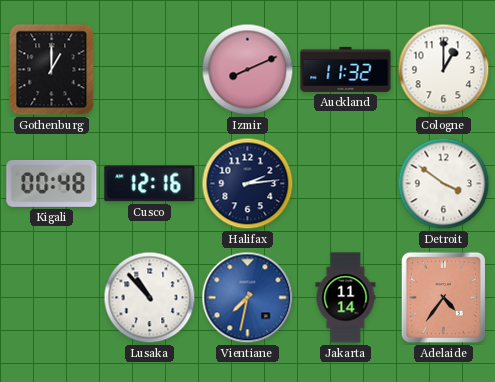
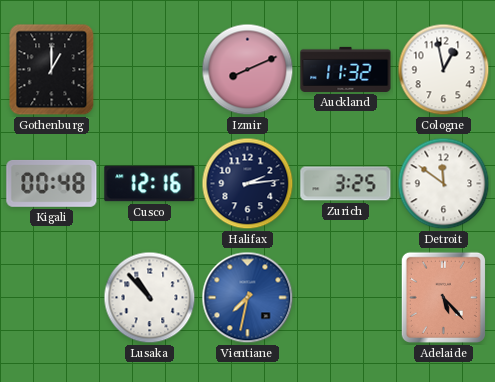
Cologne: 1:00 -> 12:58
Zurich: none -> 3:25
Detroit: 3:51 -> 11:51
Jakarta: 11:14 -> none
Adelaide: 4:36 -> 5:23
